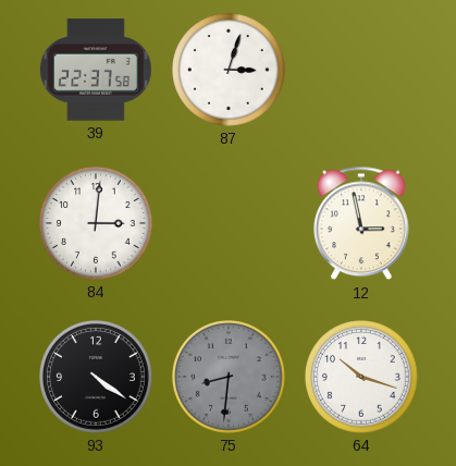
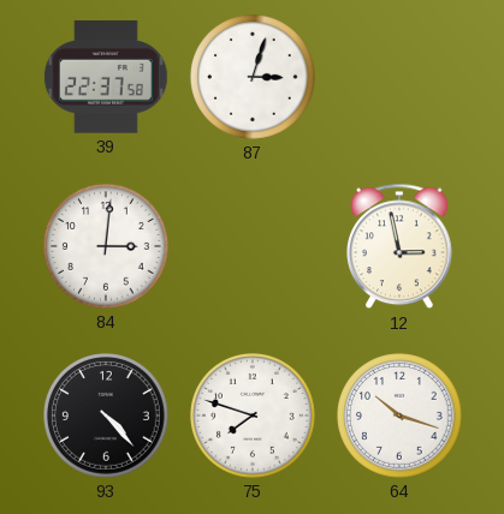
93: 4:21 -> 4:23
75: 8:31 -> 7:48
75 dial: grey -> white
